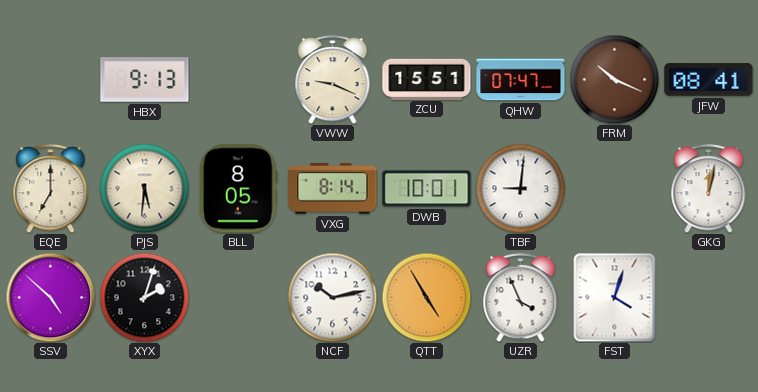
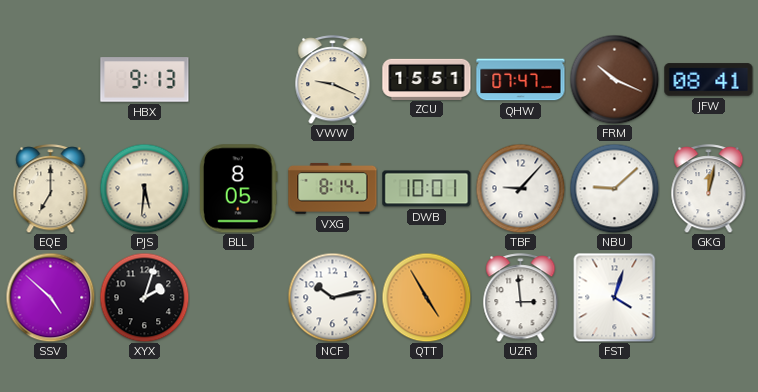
TBF: 9:01 -> 9:07
NBU: none -> 9:08
UZR: 3:56 -> 2:59
